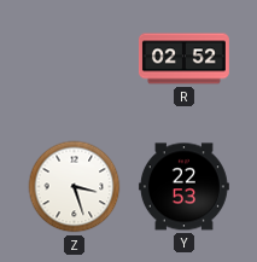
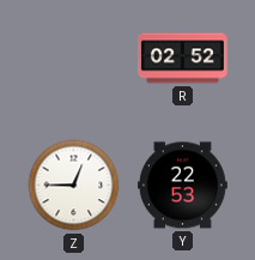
Z: 3:27 -> 12:45
